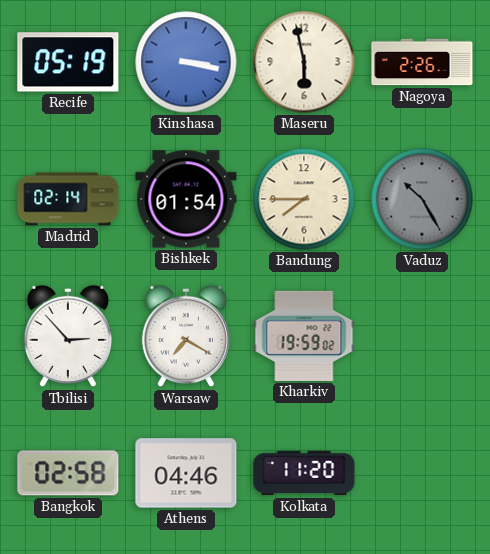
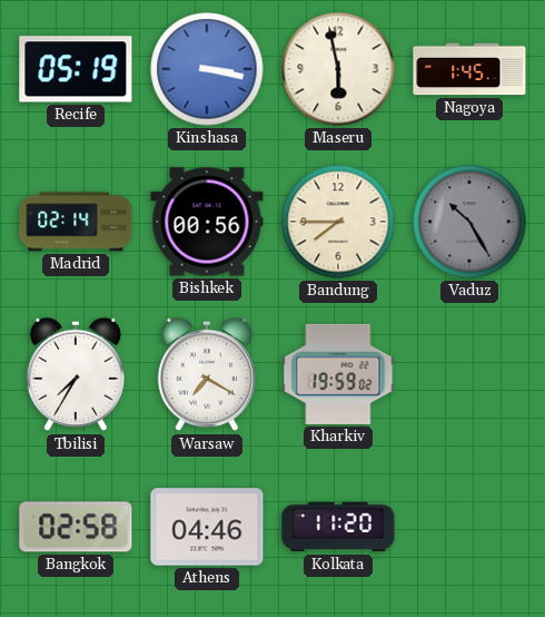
Nagoya: 2:26 -> 1:45
Bishkek: 01:54 -> 00:56
Tbilisi: 2:53 -> 7:35
